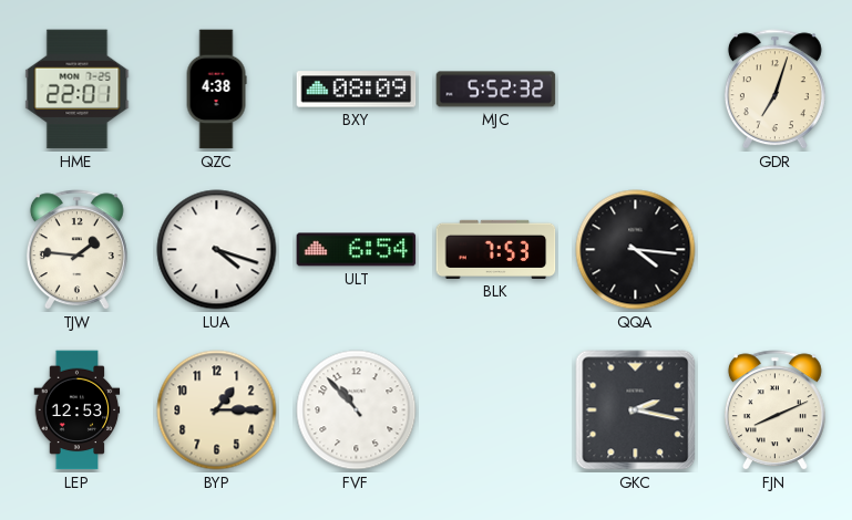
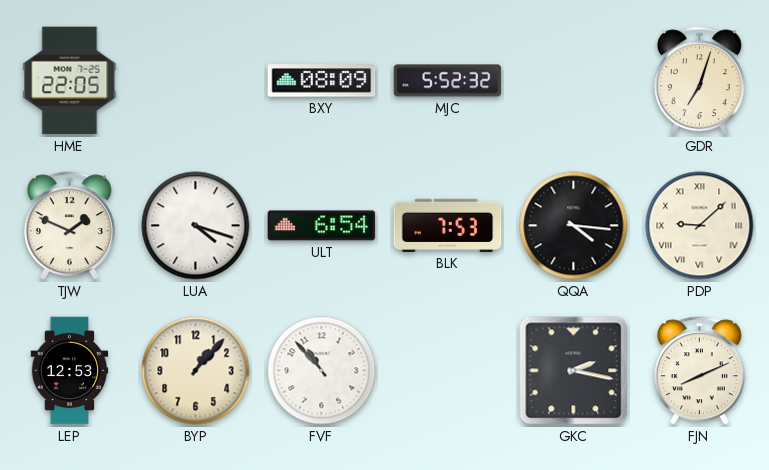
HME: 22:01 -> 22:05
QZC: 4:38 -> none
TJW: 1:46 -> 1:49
PDP: none -> 9:08
BYP: 1:15 -> 1:07
